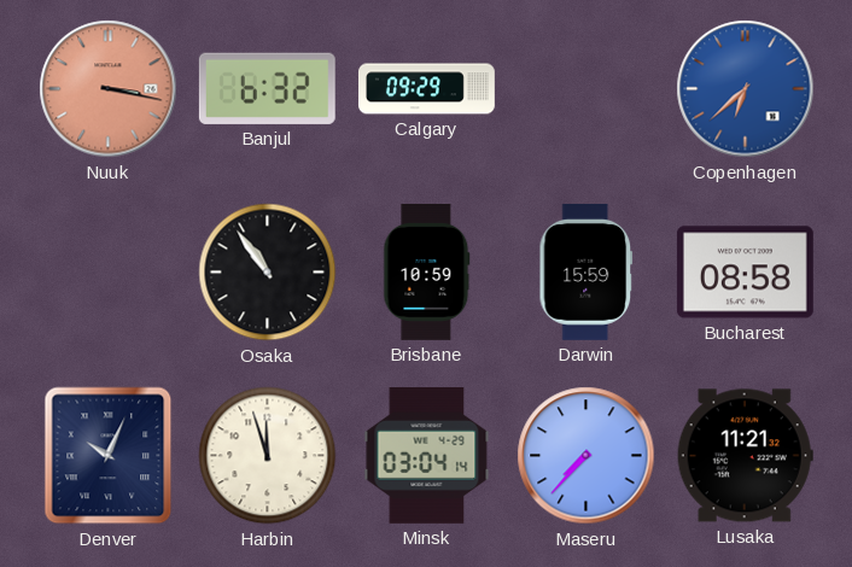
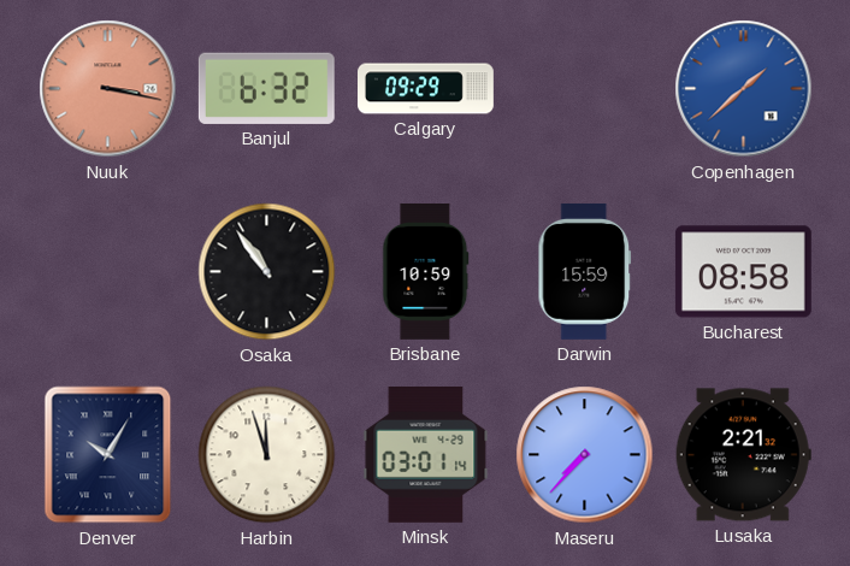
Copenhagen: 6:38 -> 1:38
Denver: 10:04 -> 10:05
Minsk: 03:04 -> 03:01
Lusaka: 11:21 -> 2:21
